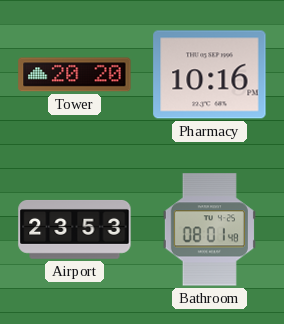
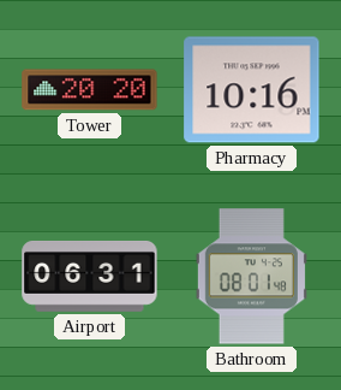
Airport: 23:53 -> 06:31
